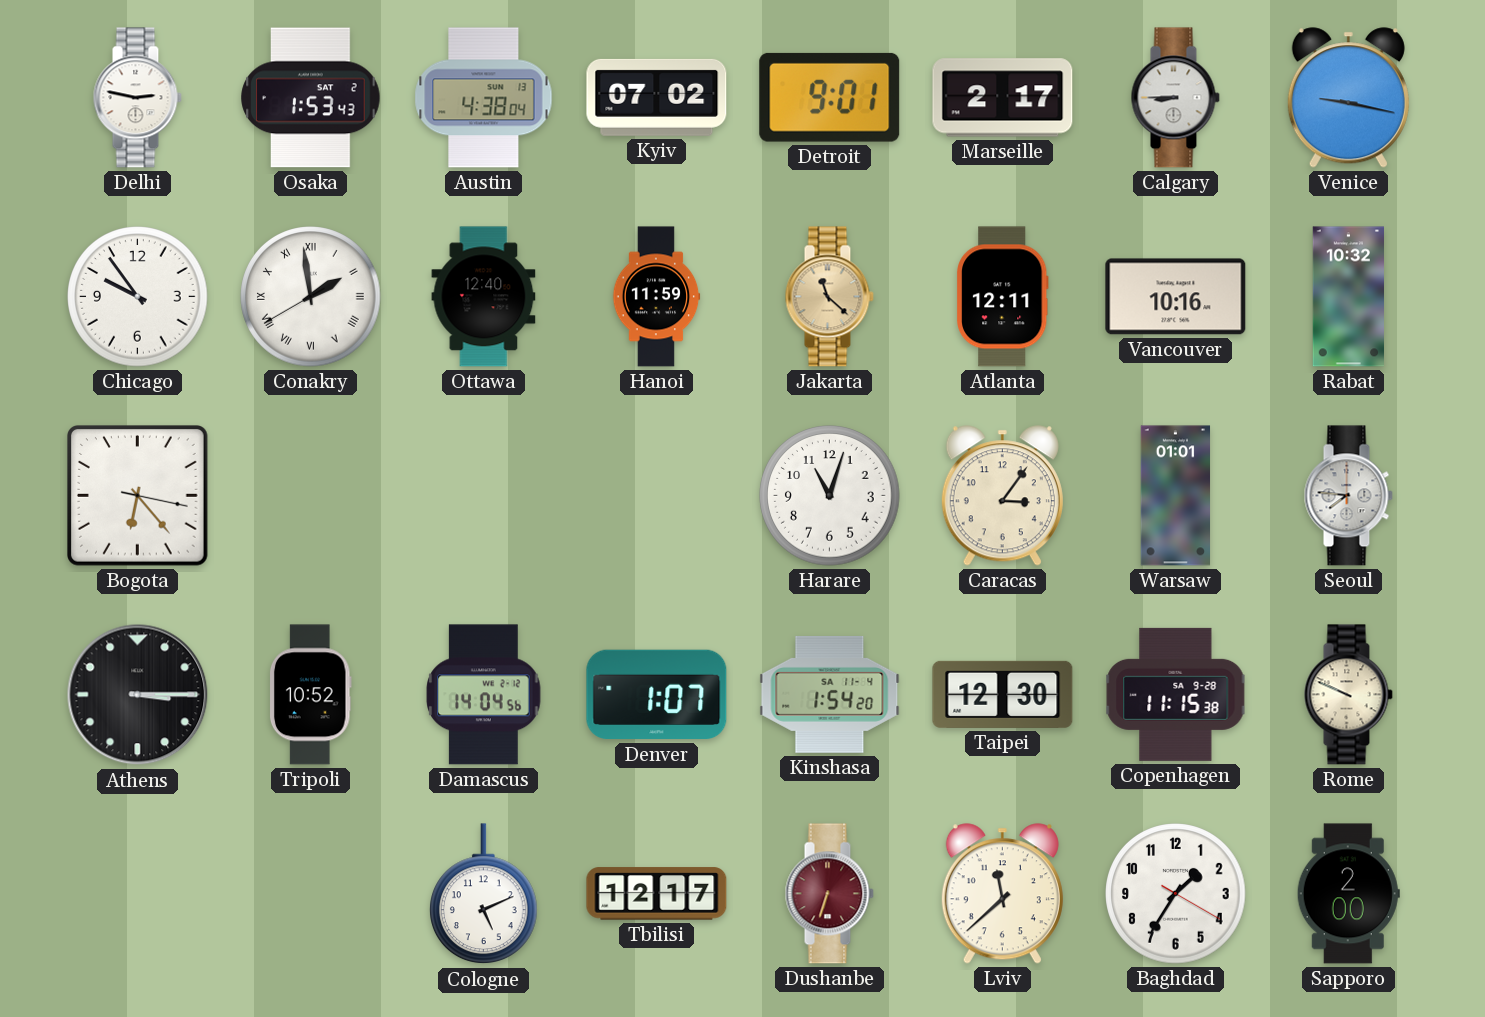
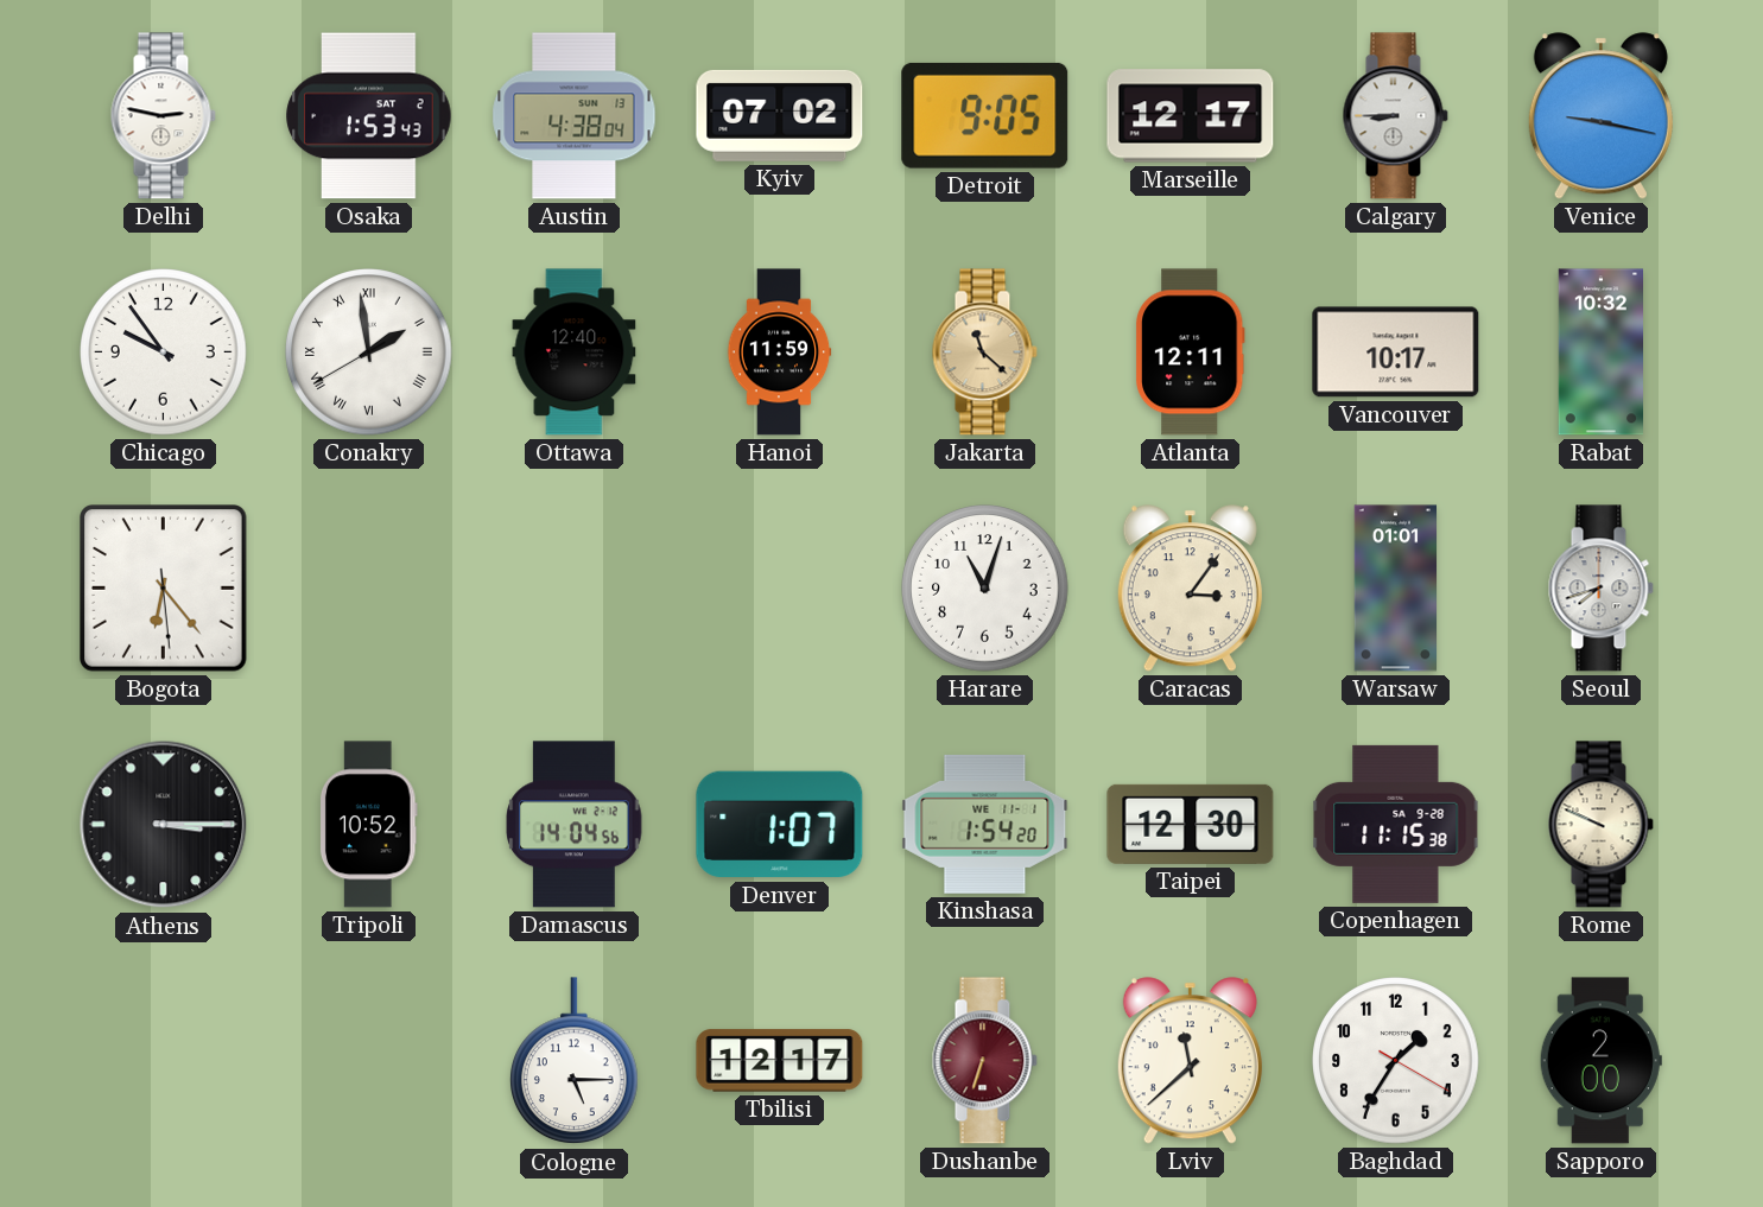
Detroit: 9:01 -> 9:05
Marseille: 2:17 -> 12:17
Vancouver: 10:16 -> 10:17
Bogota: 6:23:17 -> 6:23:29
Seoul: 7:46 -> 7:42
Kinshasa date: SA 11-4 -> WE 11-1
Cologne: 5:11 -> 5:15
